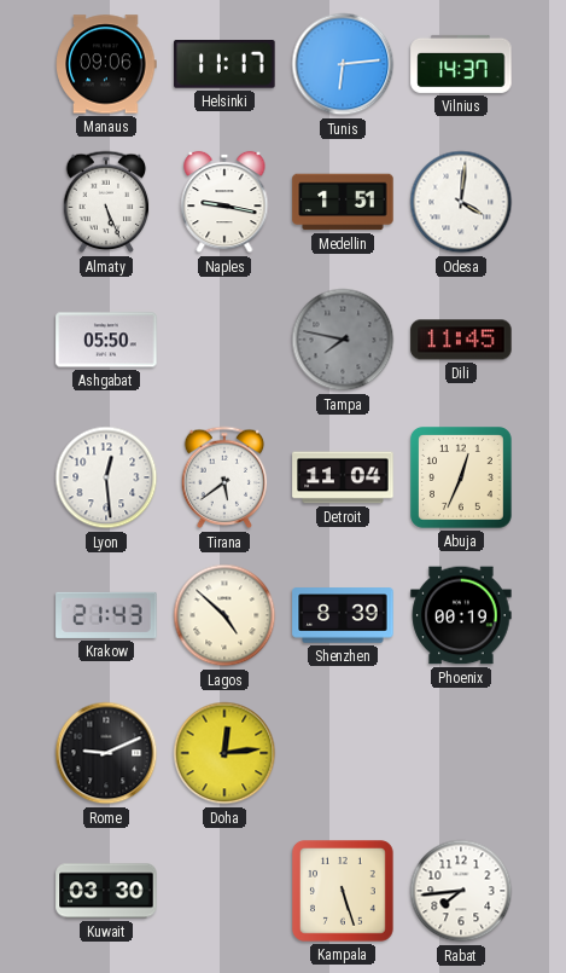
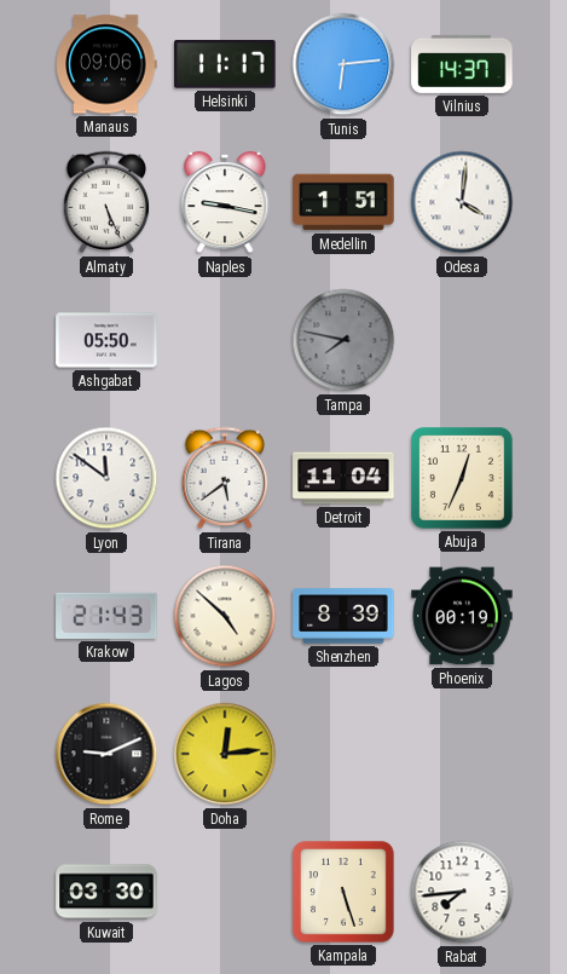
Dili: 11:45 -> none
Lyon: 12:29 -> 11:51
